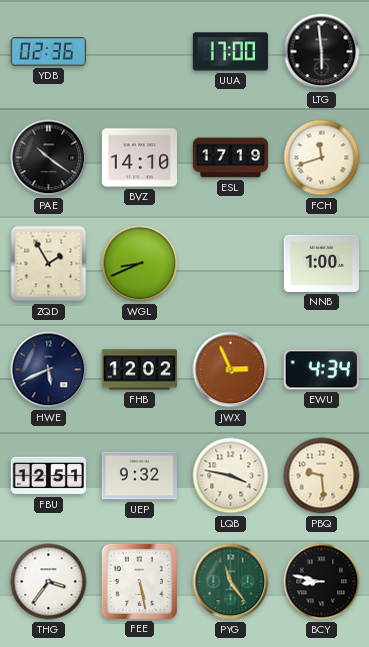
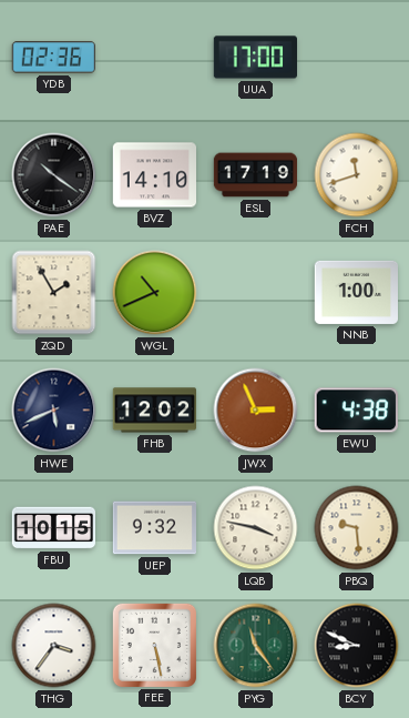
LTG: 5:59 -> none
WGL: 8:41 -> 10:41
EWU: 4:34 -> 4:38
FBU: 12:51 -> 10:15
BCY: 8:47 -> 8:49
